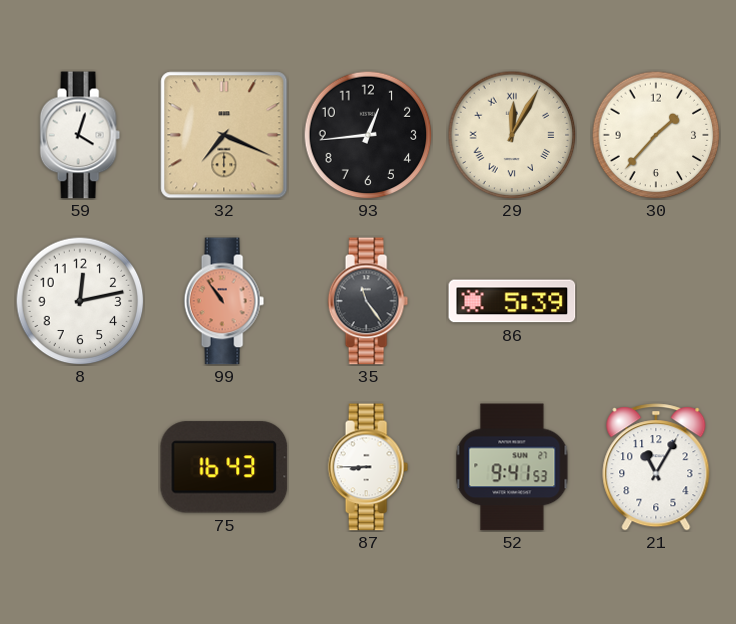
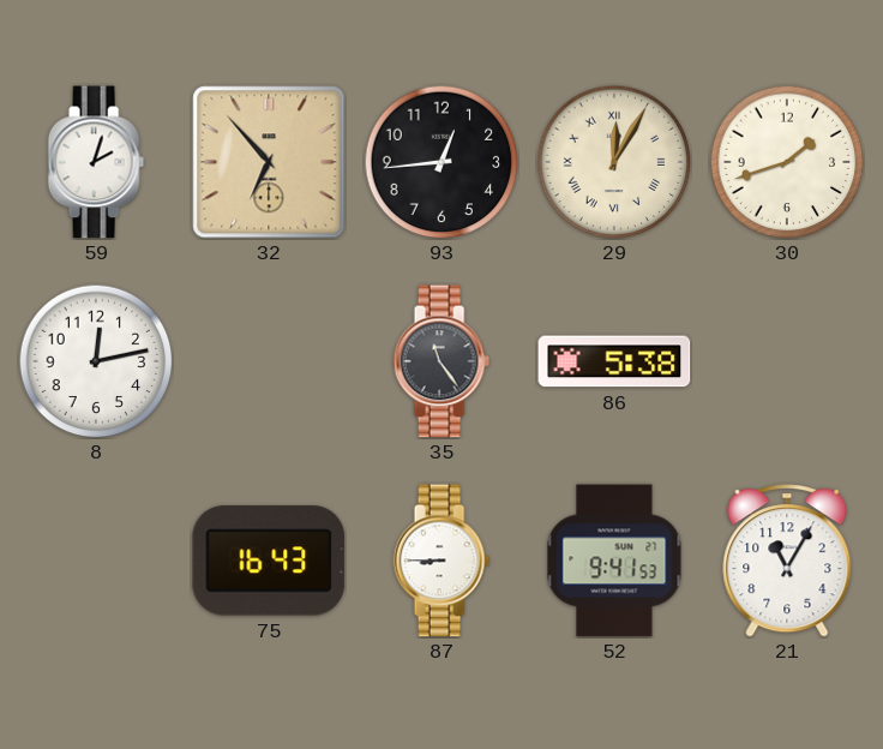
59: 4:03 -> 2:03
32: 7:19 -> 6:53
30: 1:37 -> 1:42
99: 10:54 -> none
86: 5:39 -> 5:38
